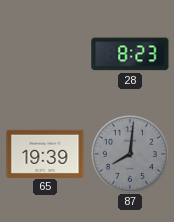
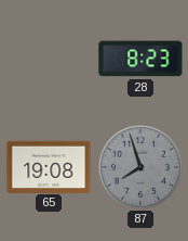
65: 19:39 -> 19:08
87: 8:01 -> 7:57
